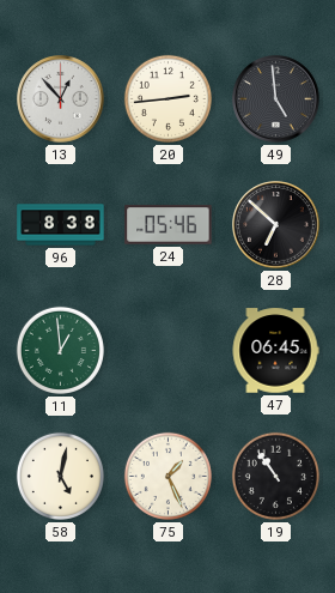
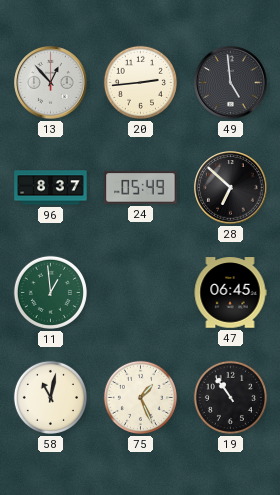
96: 8:38 -> 8:37
24: 05:46 -> 05:49
58: 5:02 -> 11:02
